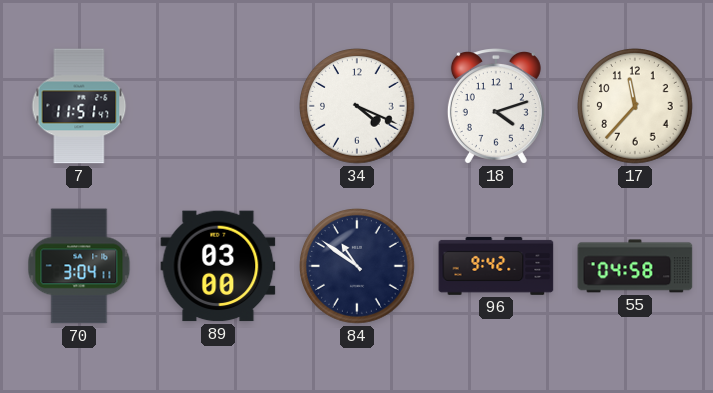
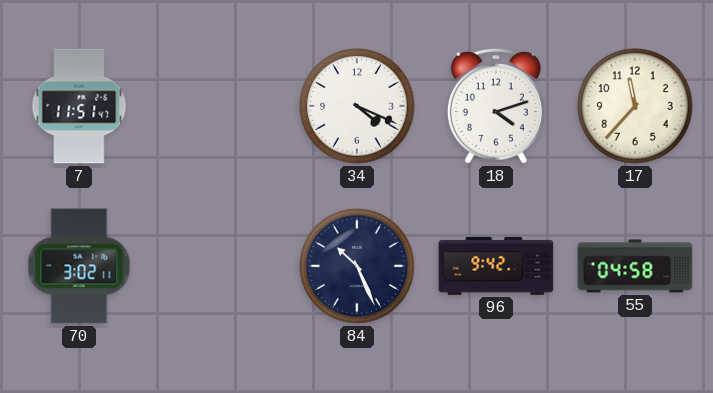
70: 3:04 -> 3:02
89: 03:00 -> none
84: 10:51 -> 10:26
